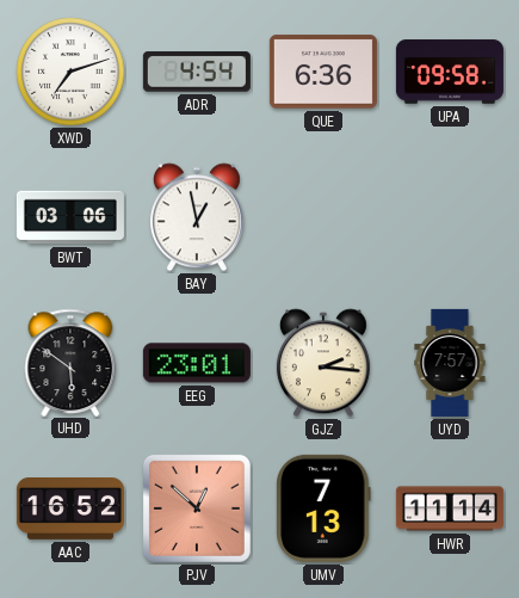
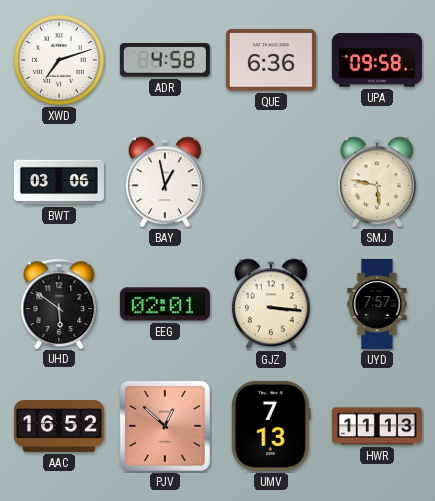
ADR: 4:54 -> 4:58
SMJ: none -> 5:47
EEG: 23:01 -> 02:01
GJZ: 2:16 -> 3:16
HWR: 11:14 -> 11:13
